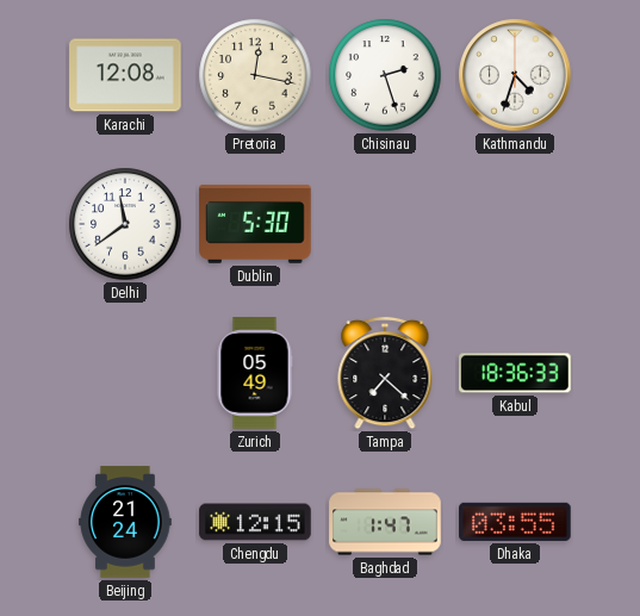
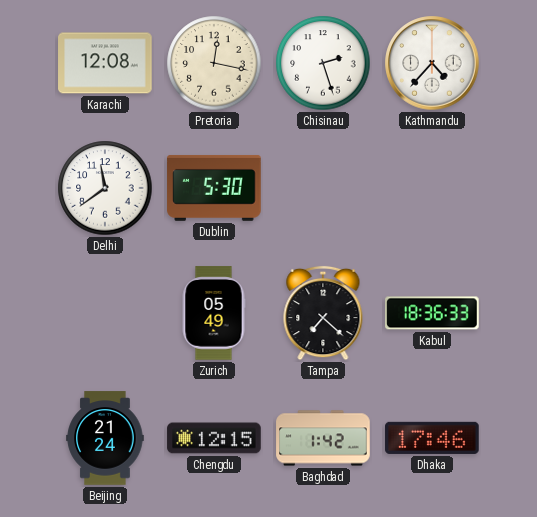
Kathmandu: 4:33 -> 4:37
Baghdad: 1:47 -> 1:42
Dhaka: 03:55 -> 17:46
